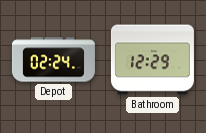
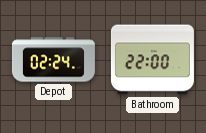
Bathroom: 12:29 -> 22:00
